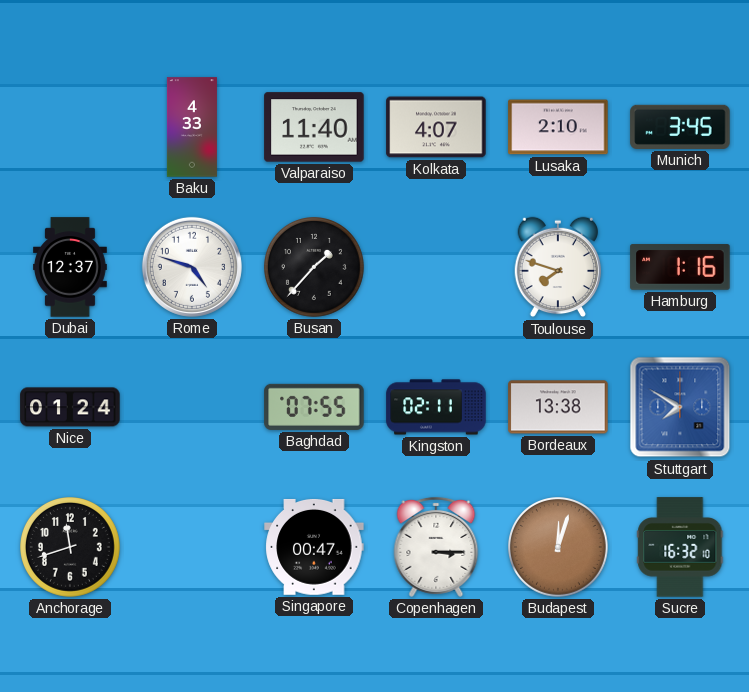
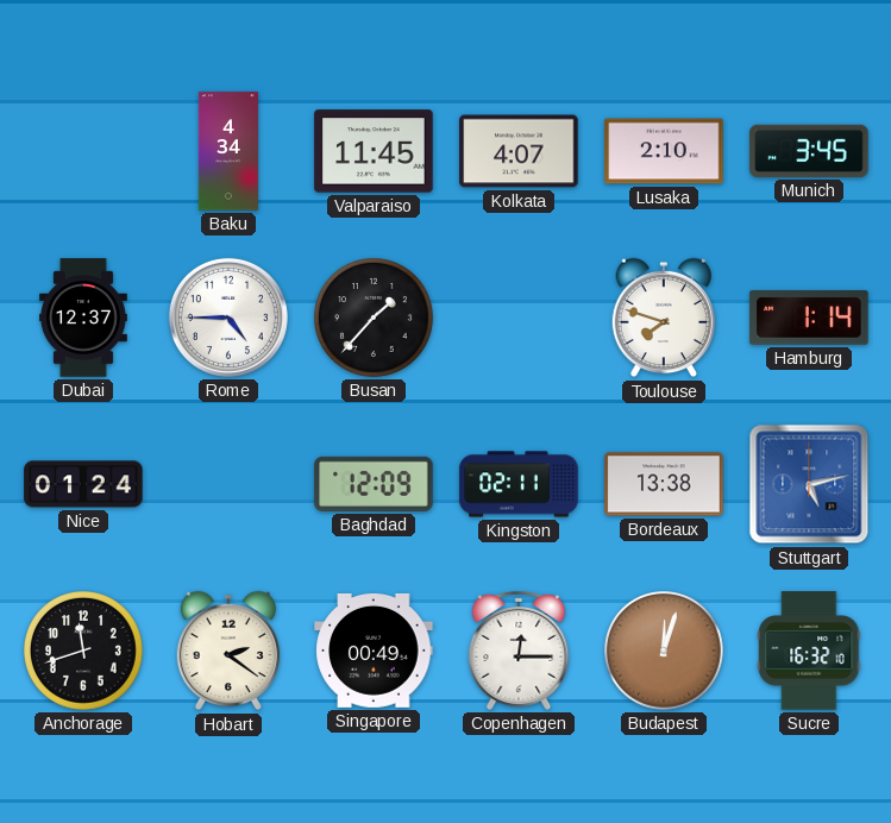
Baku: 4:33 -> 4:34
Valparaiso: 11:40 -> 11:45
Rome: 4:48 -> 4:45
Hamburg: 1:16 -> 1:14
Baghdad: 07:55 -> 12:09
Stuttgart: 7:50 -> 5:13
Hobart: none -> 2:21
Singapore: 00:47 -> 00:49
Copenhagen: 3:15 -> 12:15
